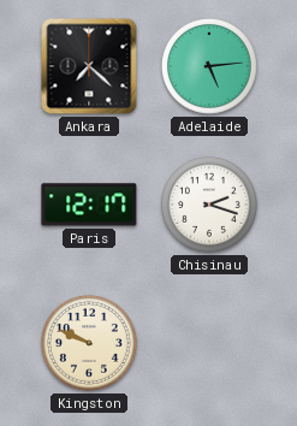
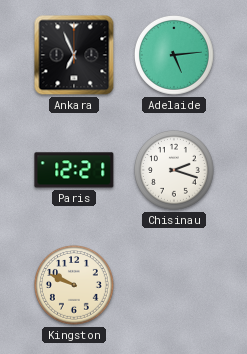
Ankara: 7:22 -> 6:56
Paris: 12:17 -> 12:21
